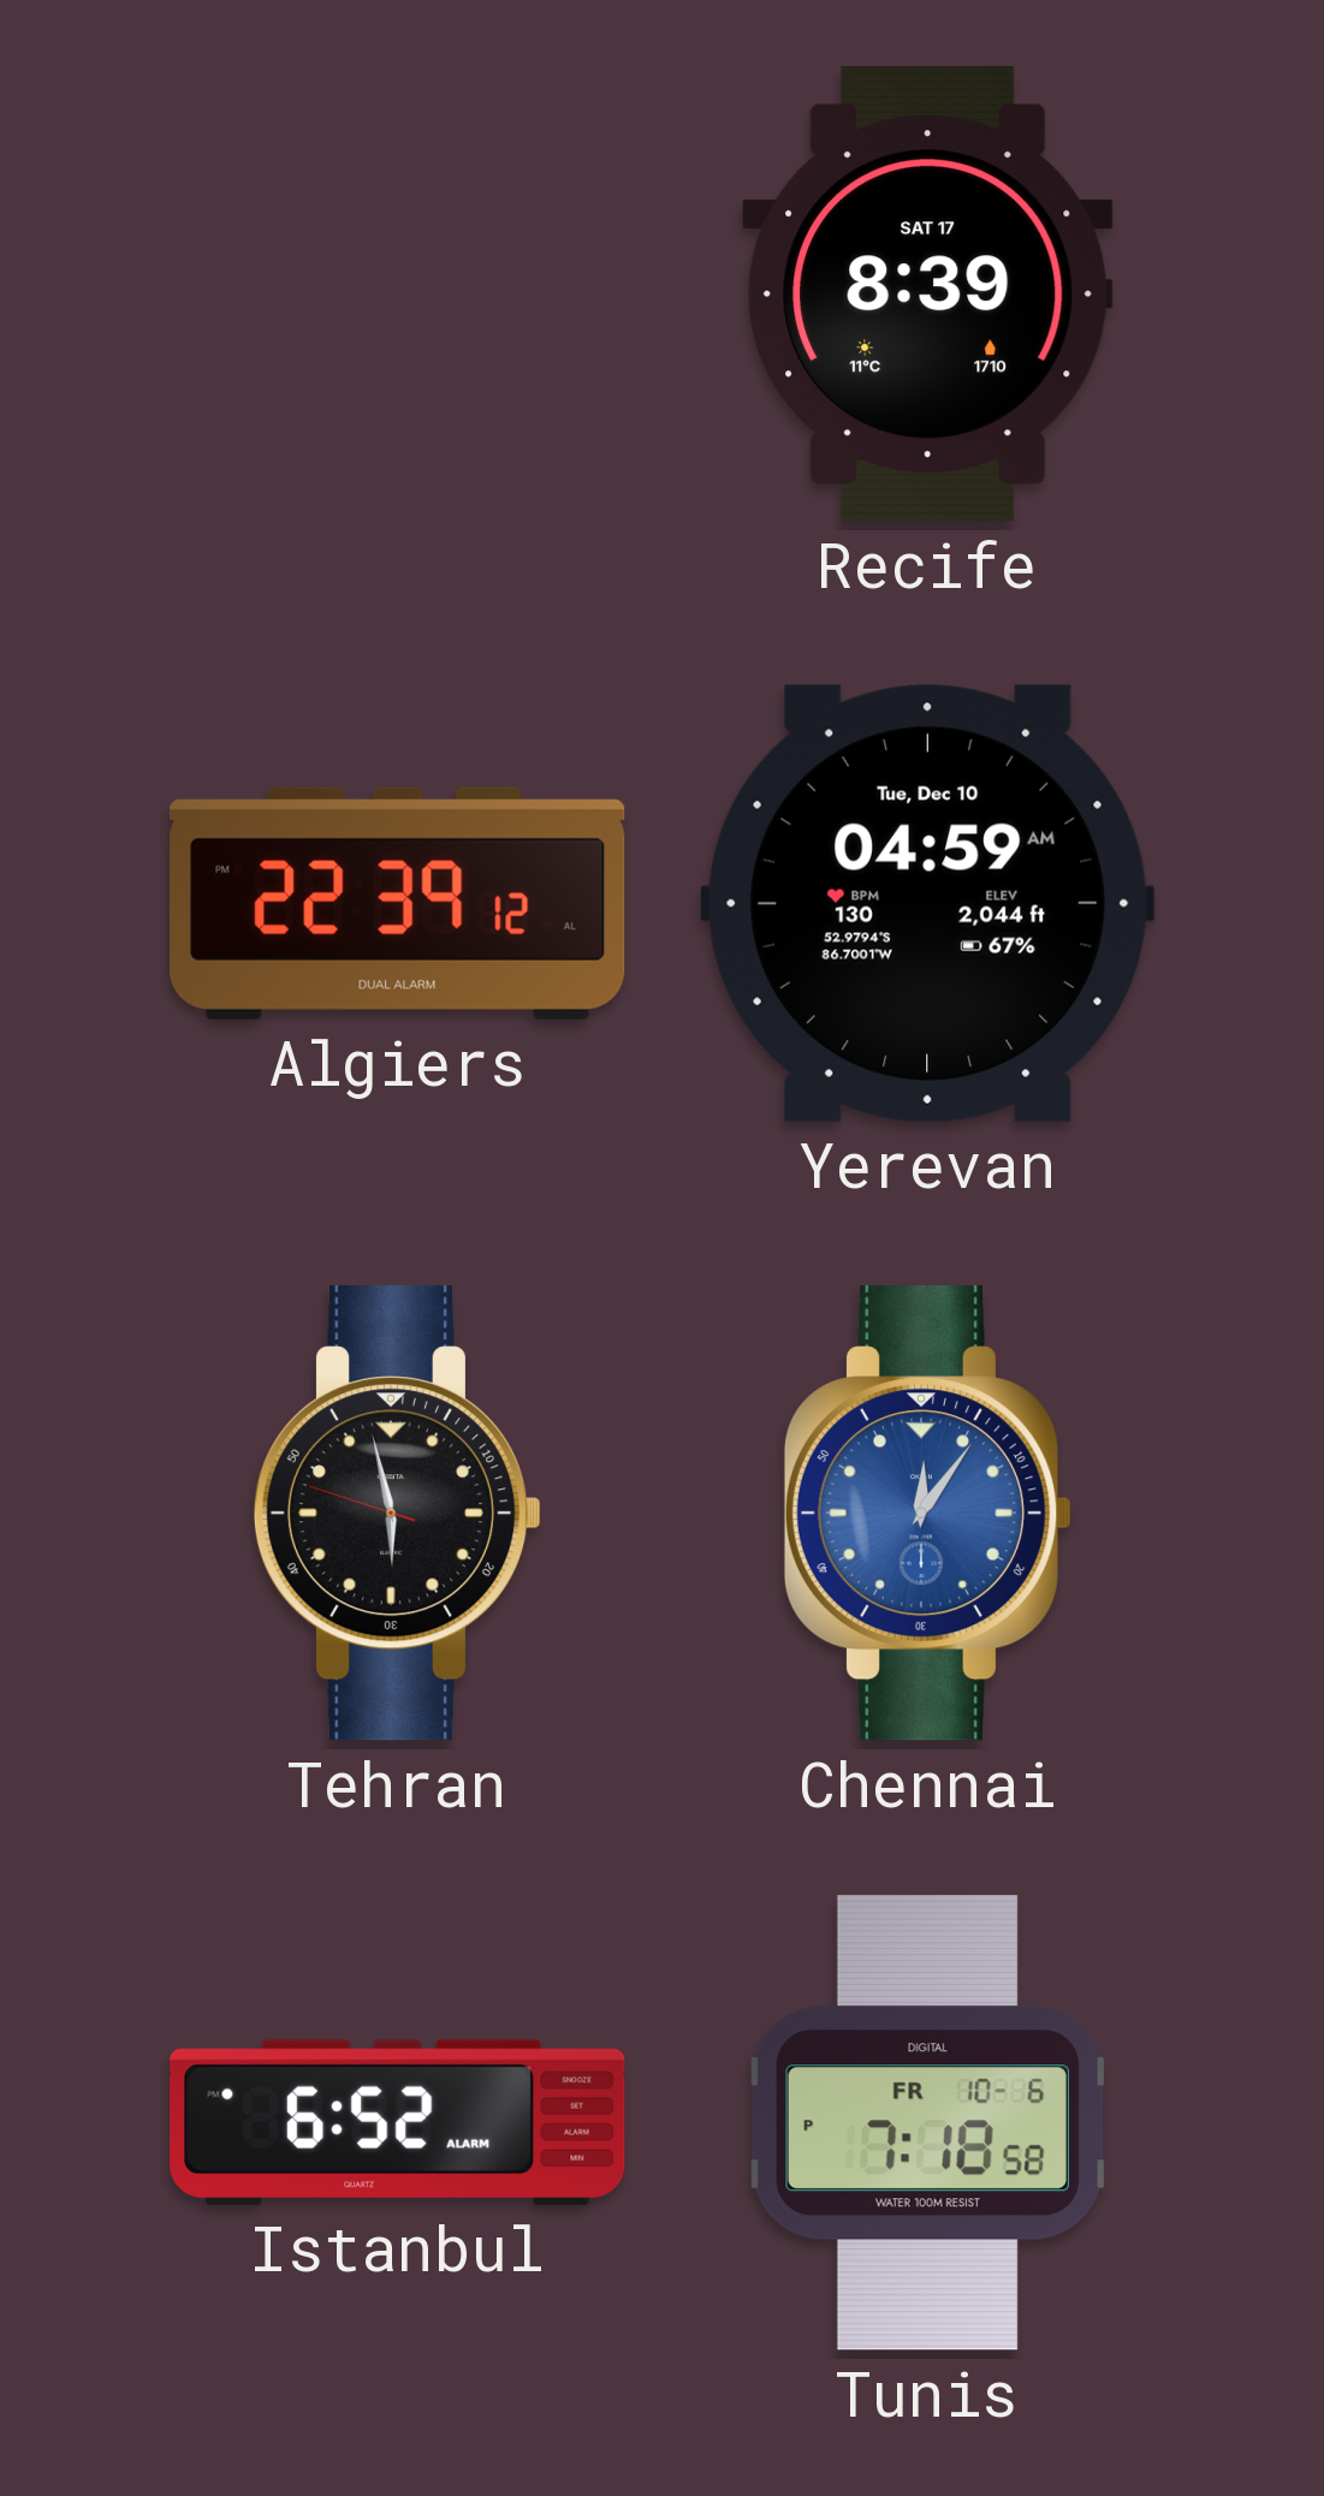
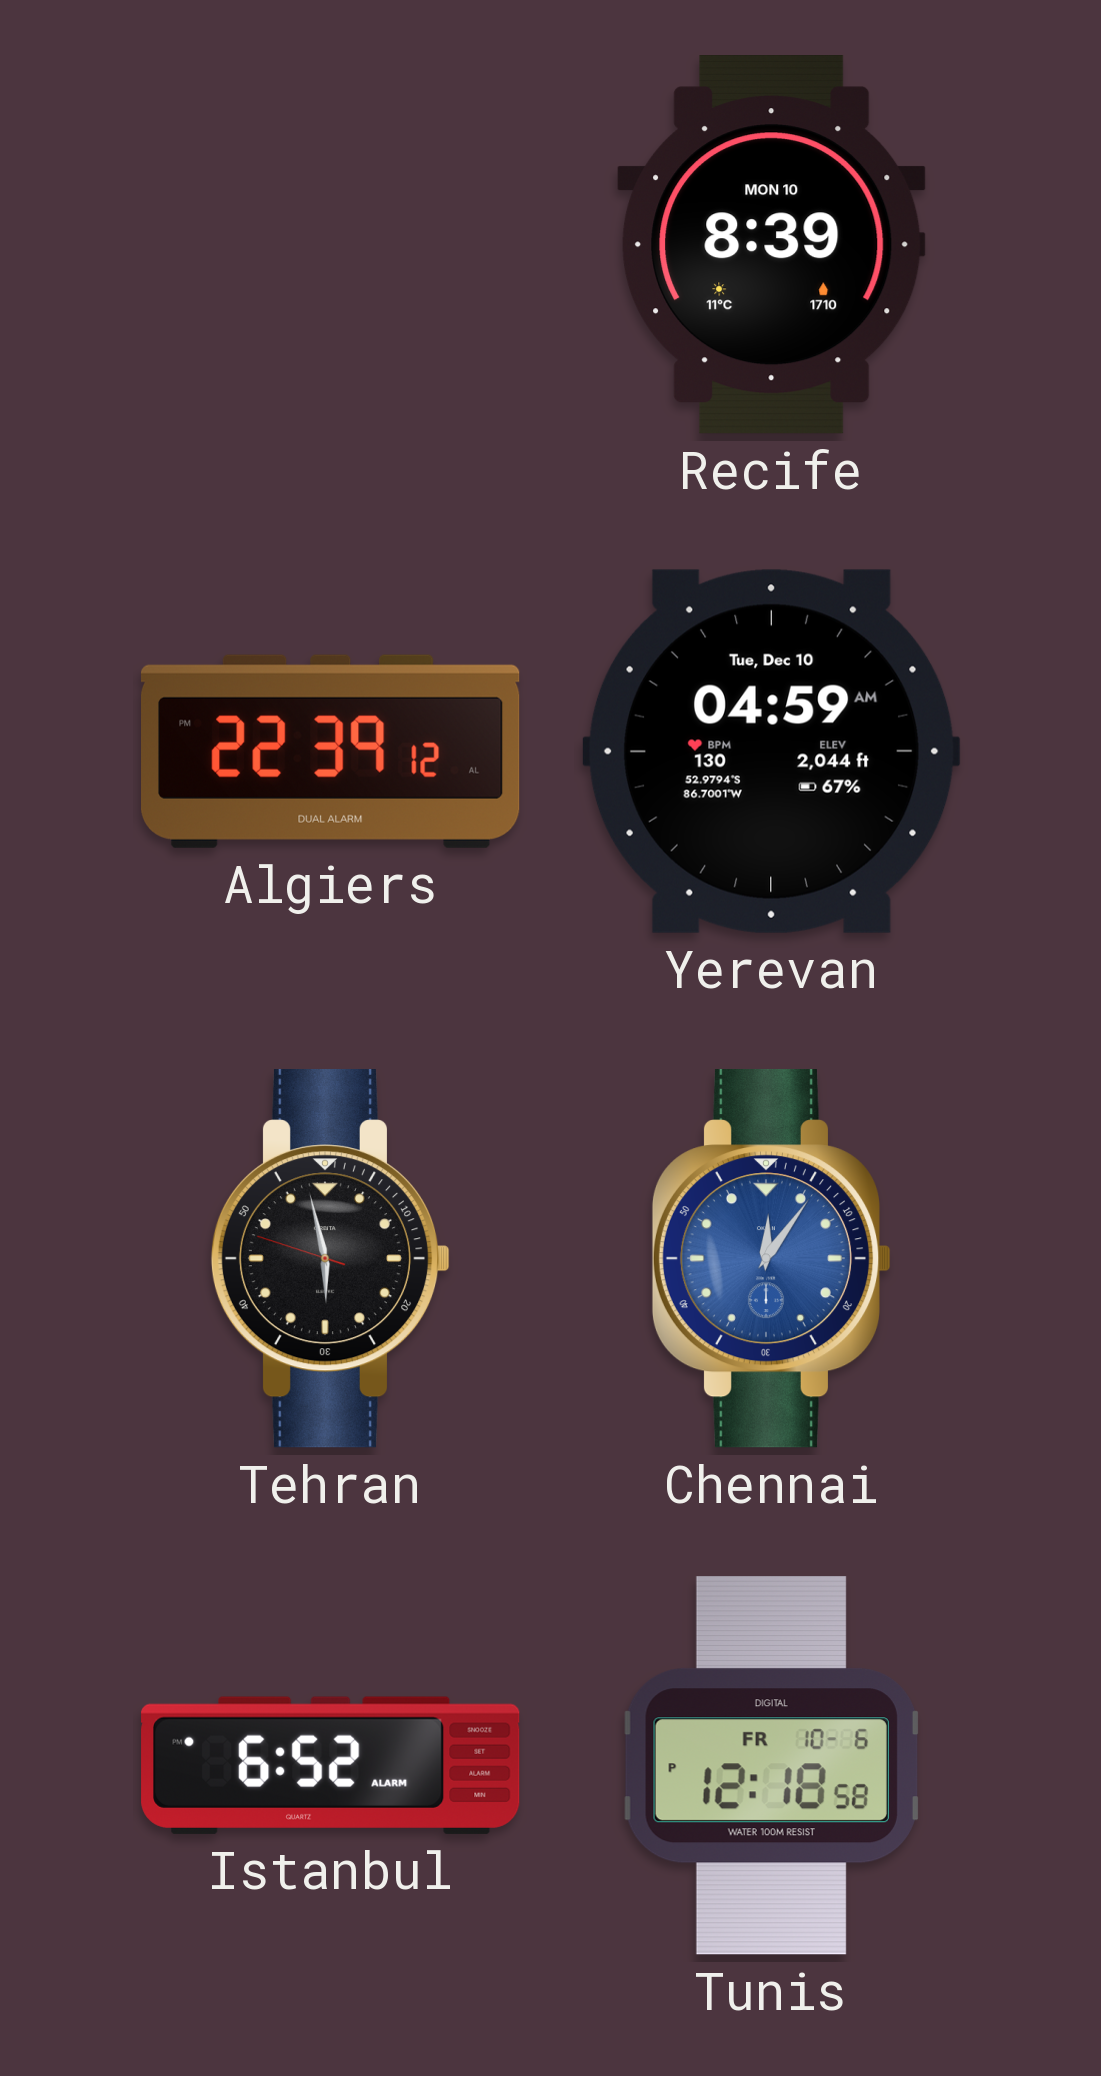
Recife date: SAT 17 -> MON 10
Tunis: 7:18 -> 12:18
